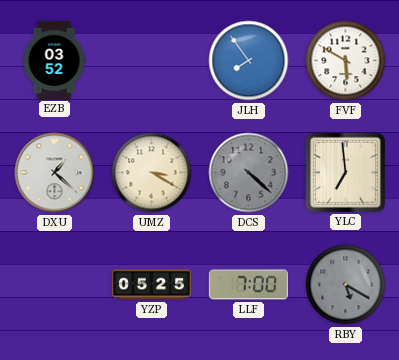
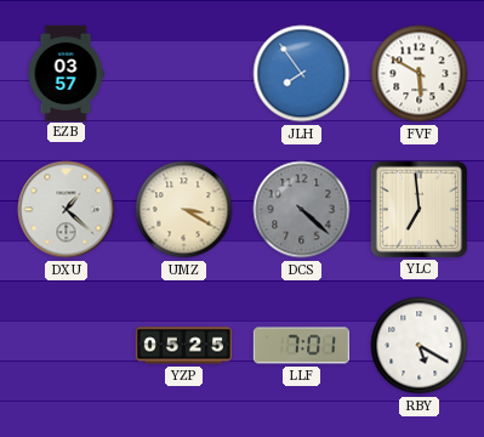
EZB: 03:52 -> 03:57
LLF: 7:00 -> 7:01
RBY dial: grey -> white
